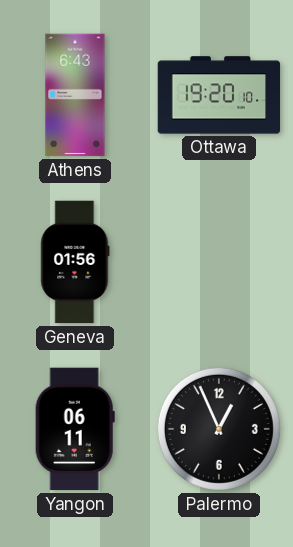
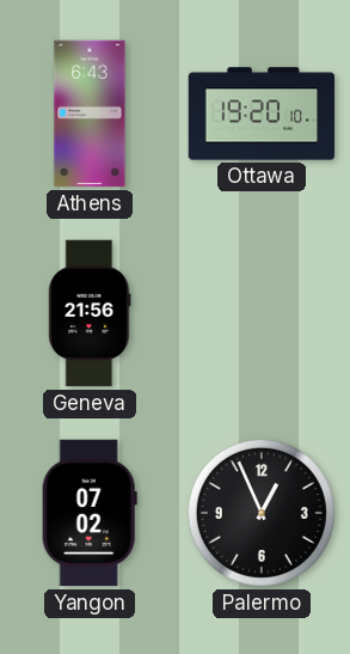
Geneva: 01:56 -> 21:56
Yangon: 06:11 -> 07:02
